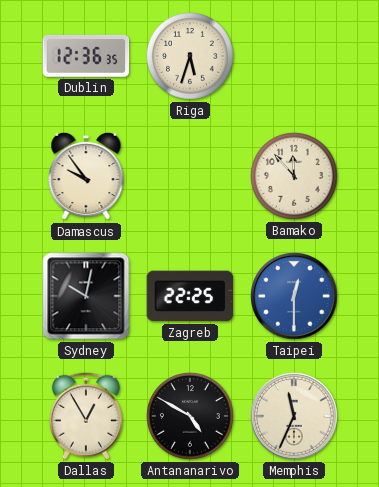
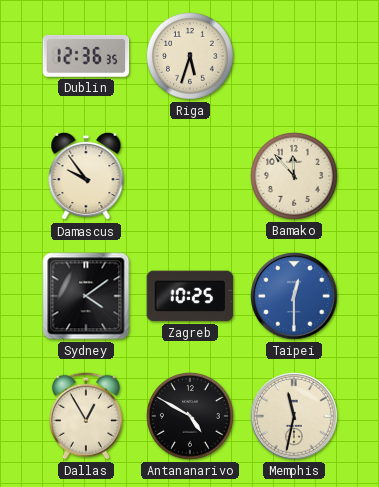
Sydney: 10:02 -> 4:09
Zagreb: 22:25 -> 10:25
Memphis: 11:34 -> 11:32
